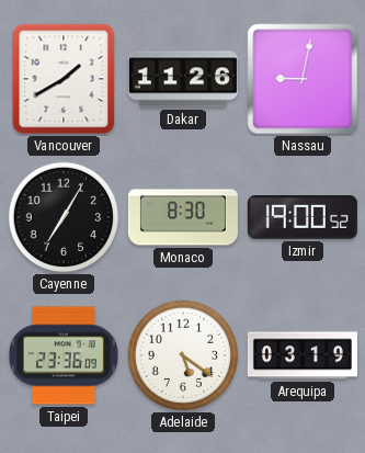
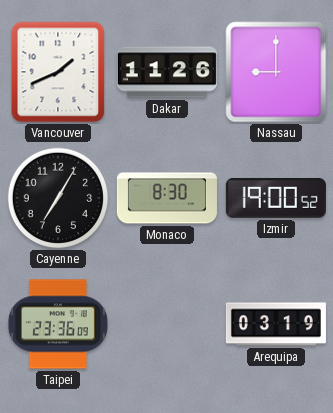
Vancouver: 1:40 -> 1:41
Nassau: 9:02 -> 9:00
Adelaide: 5:21 -> none
